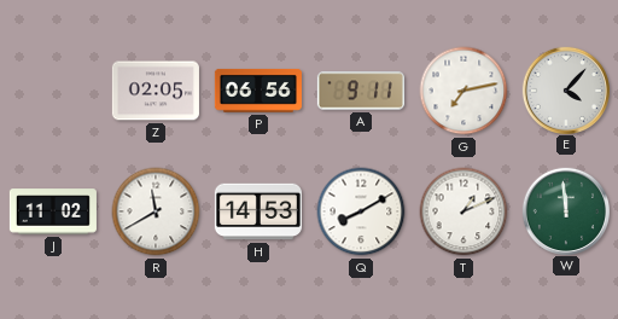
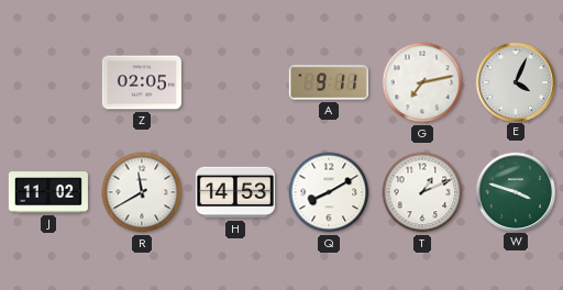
P: 06:56 -> none
E: 4:07 -> 4:04
W: 11:59 -> 3:48
